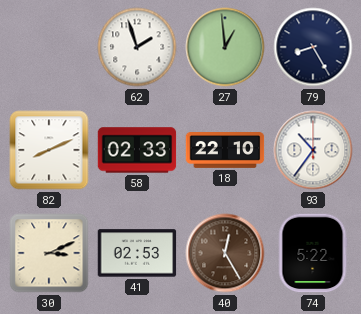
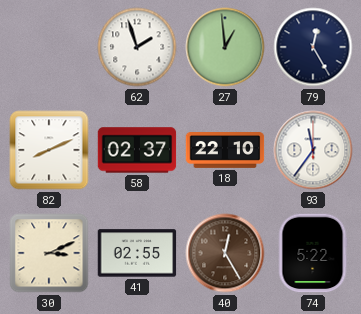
79: 8:25 -> 12:25
58: 02:33 -> 02:37
93: 10:36 -> 11:36
41: 02:53 -> 02:55
